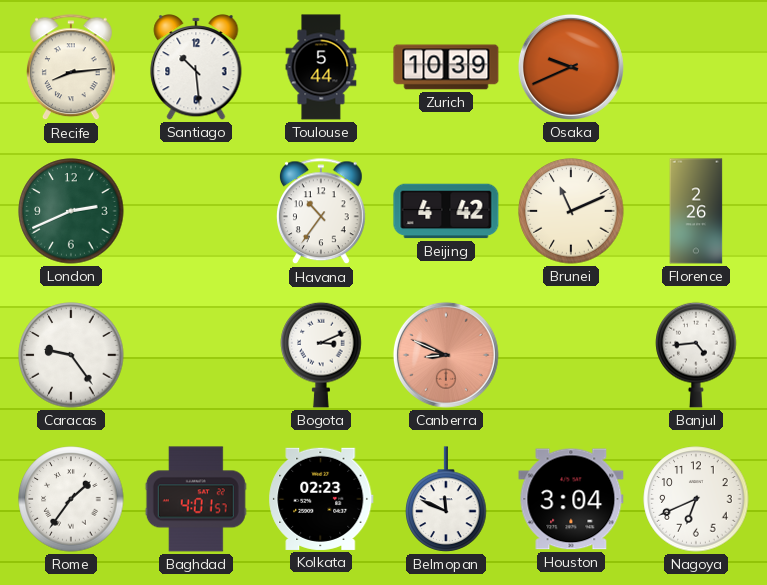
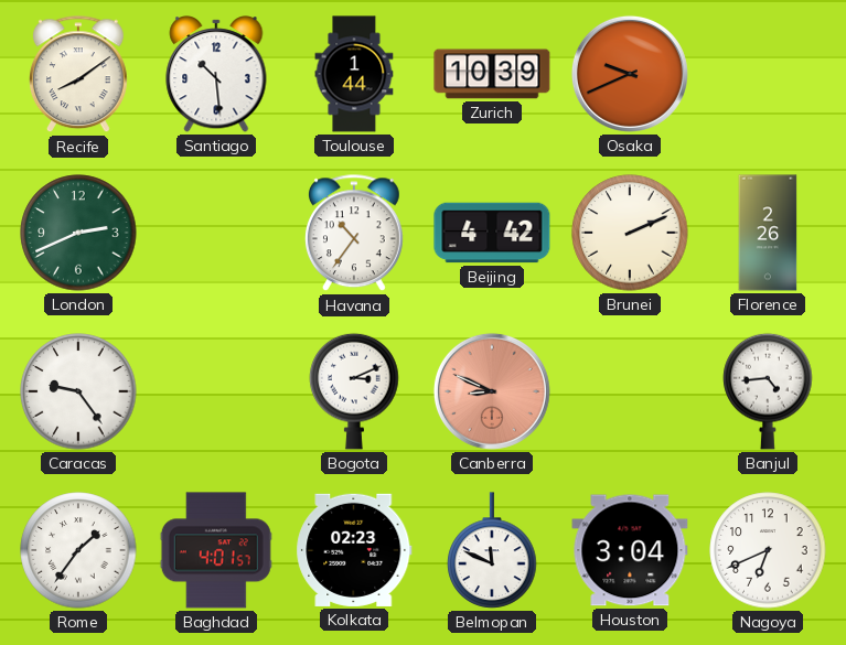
Recife: 8:14 -> 8:09
Toulouse: 5:44 -> 1:44
Brunei: 11:11 -> 2:11
